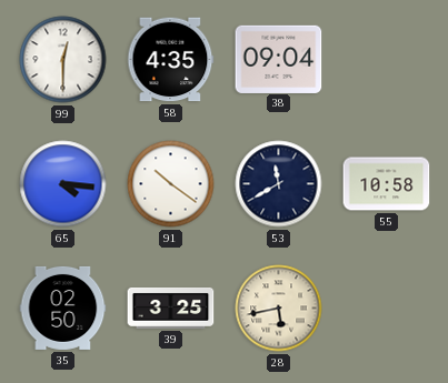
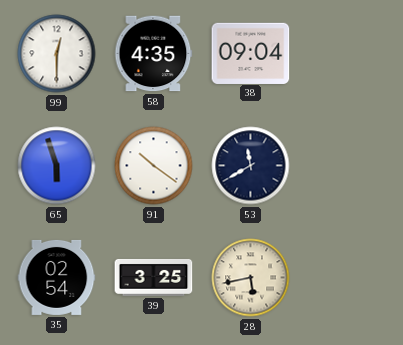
65: 4:16 -> 5:57
55: 10:58 -> none
35: 02:50 -> 02:54
